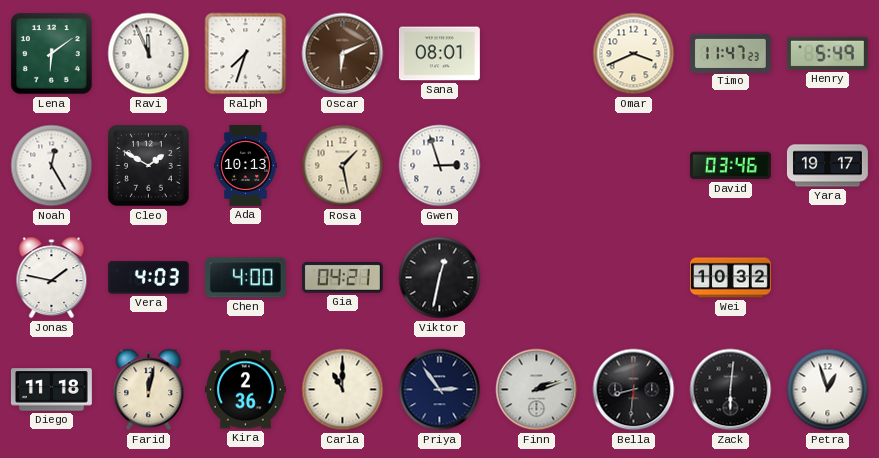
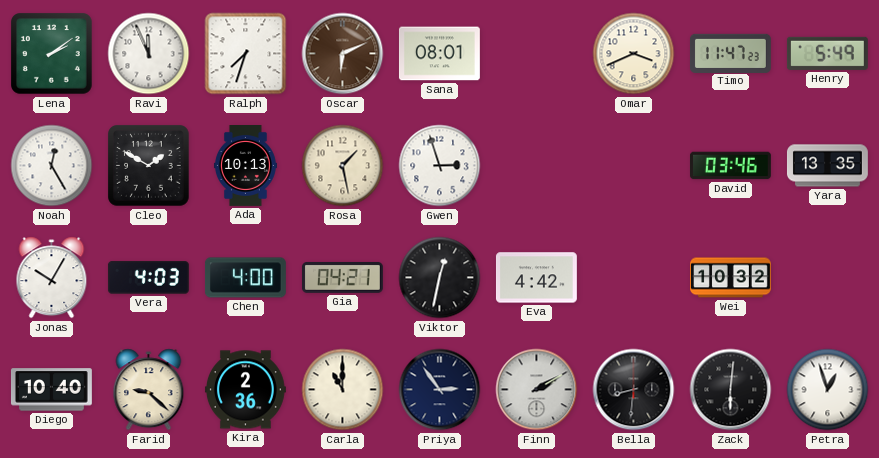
Lena: 6:09 -> 2:09
Yara: 19:17 -> 13:35
Jonas: 1:47 -> 10:05
Eva: none -> 4:42
Diego: 11:18 -> 10:40
Farid: 12:02 -> 9:22
Finn: 2:12 -> 2:10
